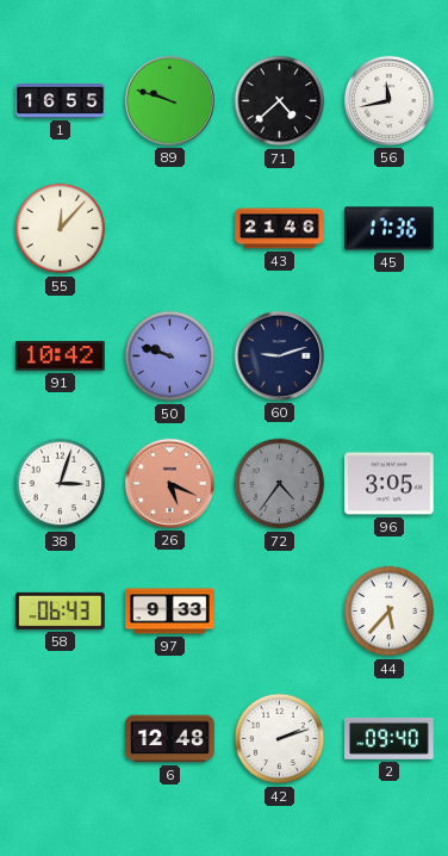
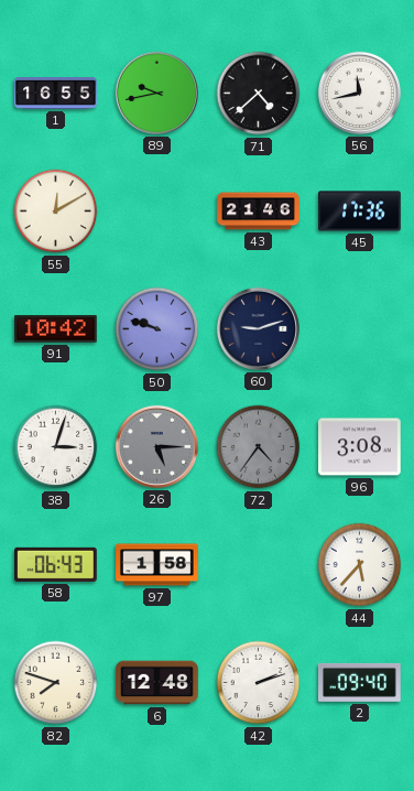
89: 9:48 -> 9:43
55: 12:07 -> 12:10
26: 5:19 -> 5:15
26 dial: salmon -> grey
96: 3:05 -> 3:08
97: 9:33 -> 1:58
82: none -> 7:48
